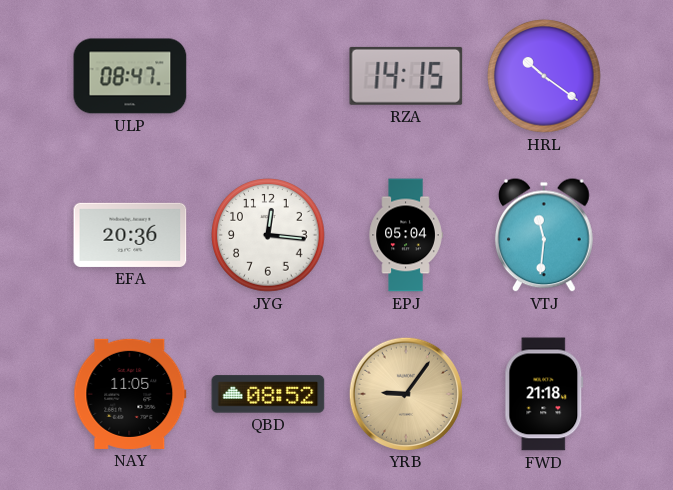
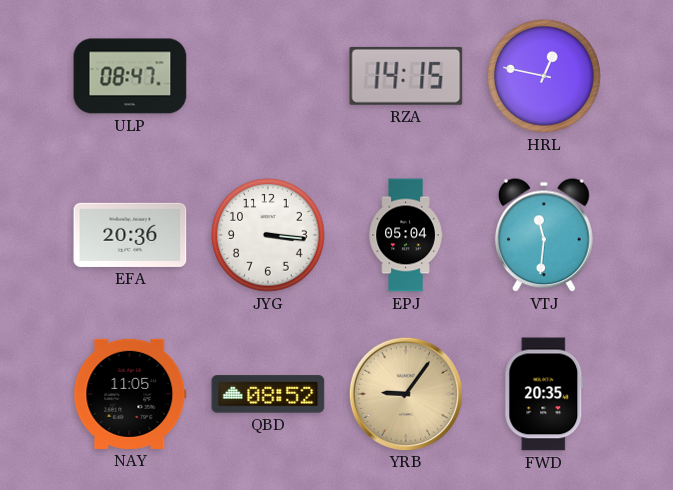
HRL: 10:21 -> 12:47
JYG: 12:16 -> 3:16
FWD: 21:18 -> 20:35
